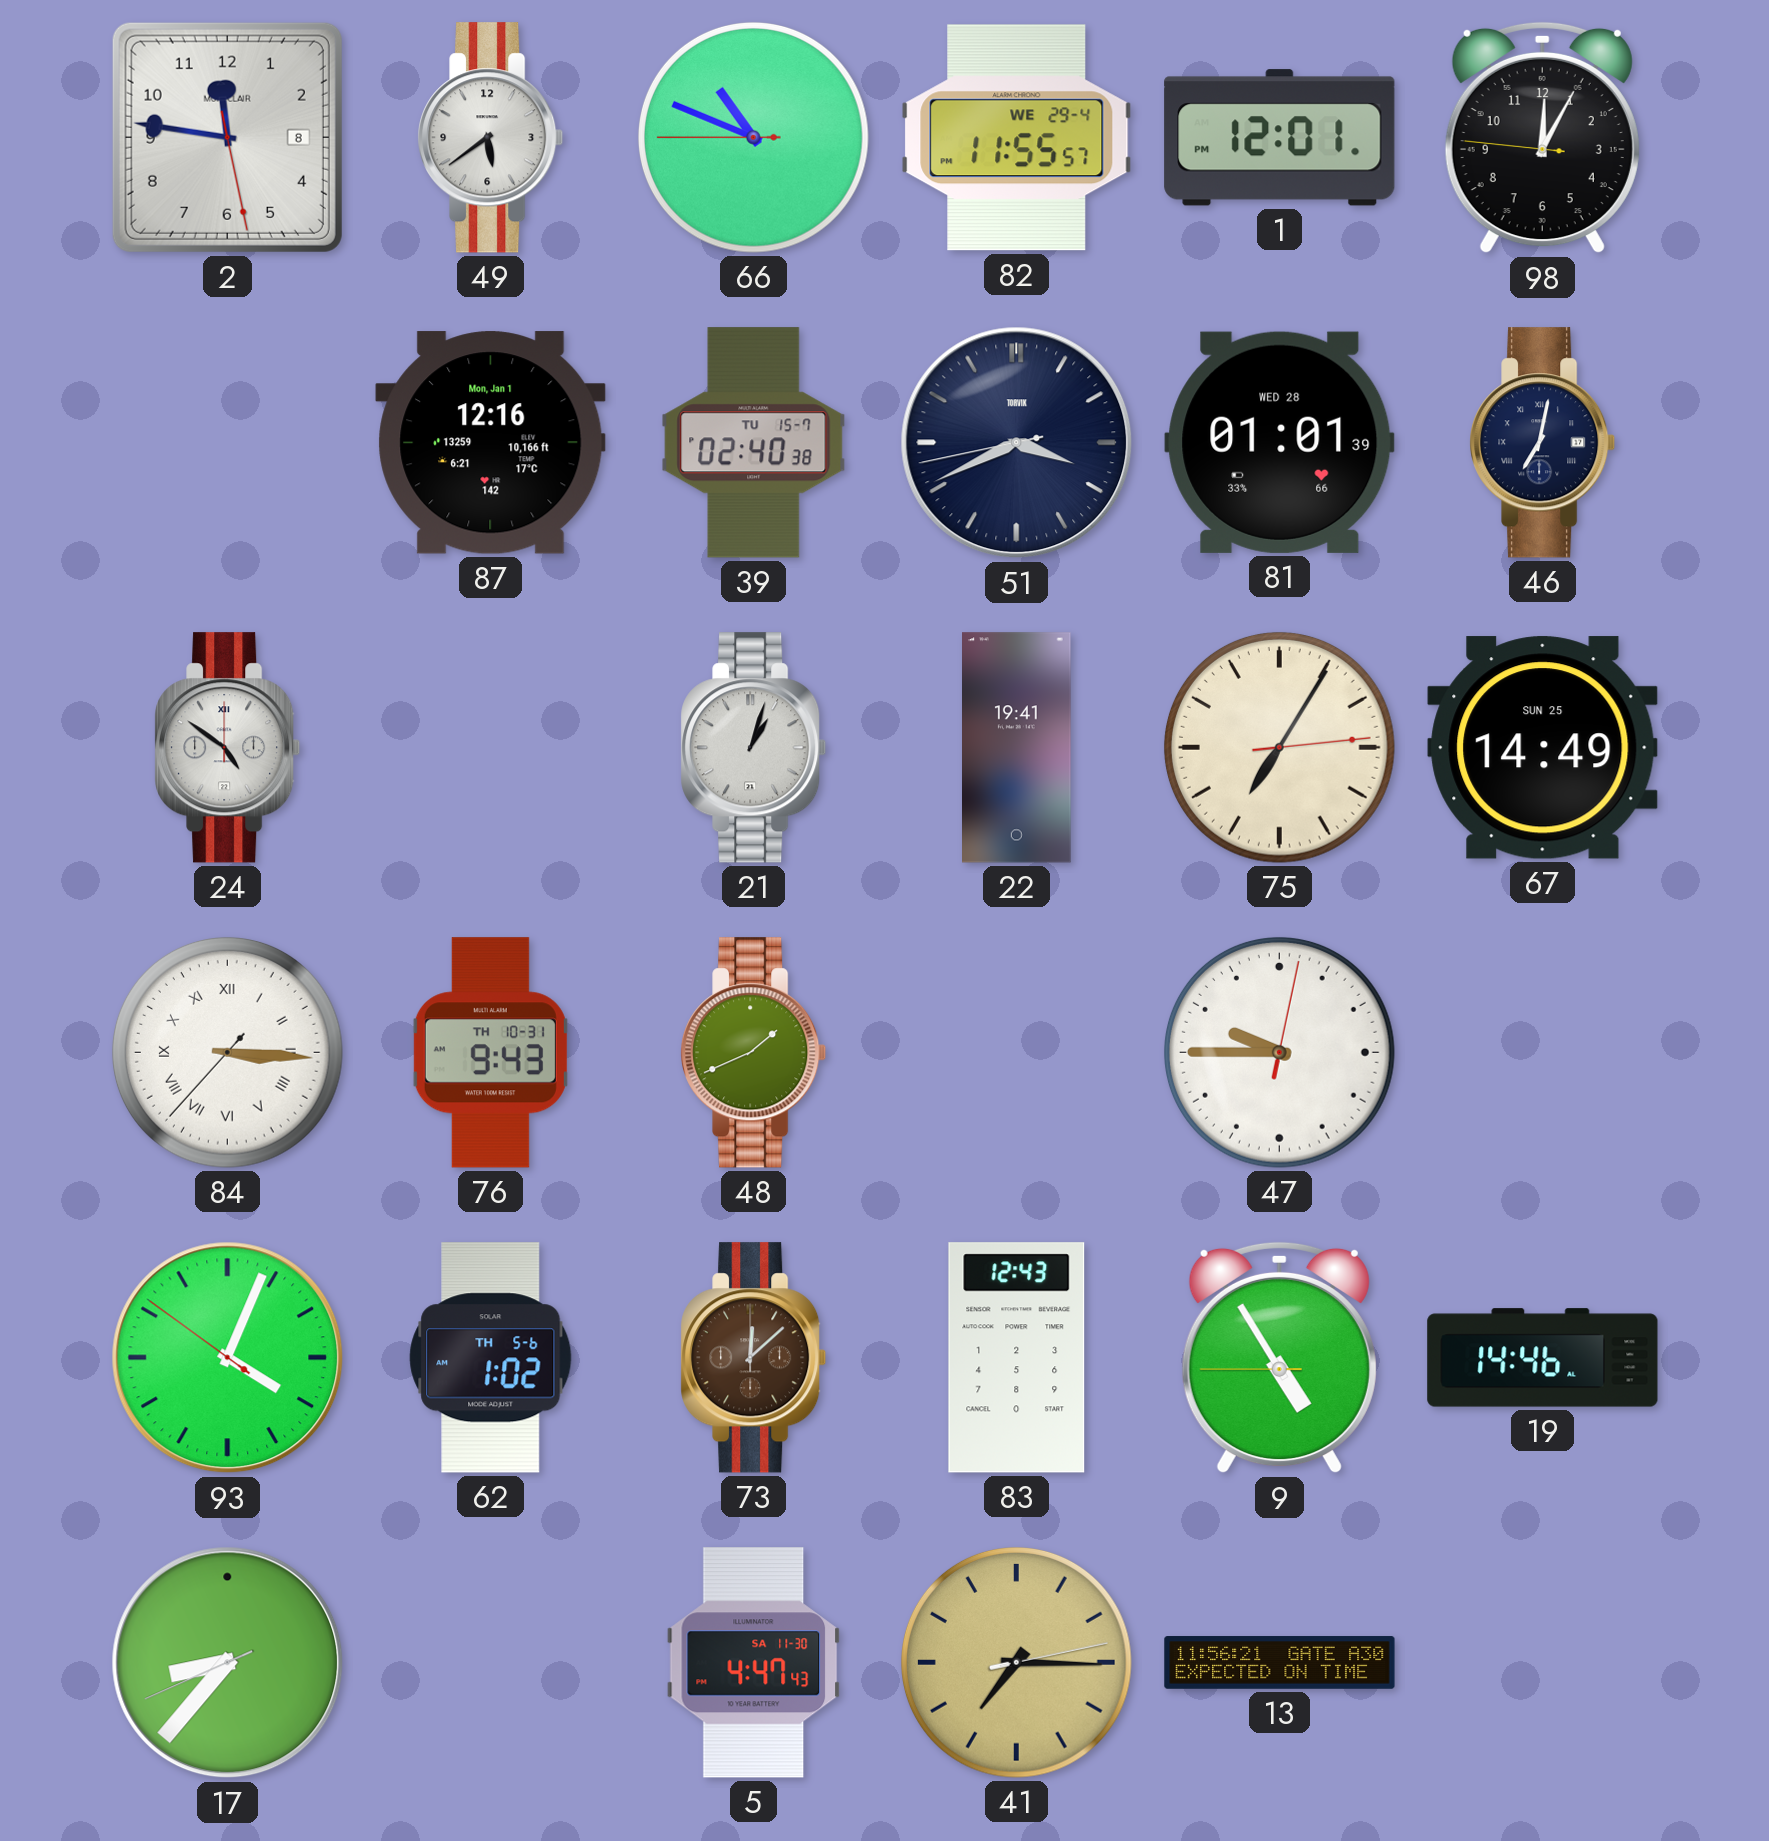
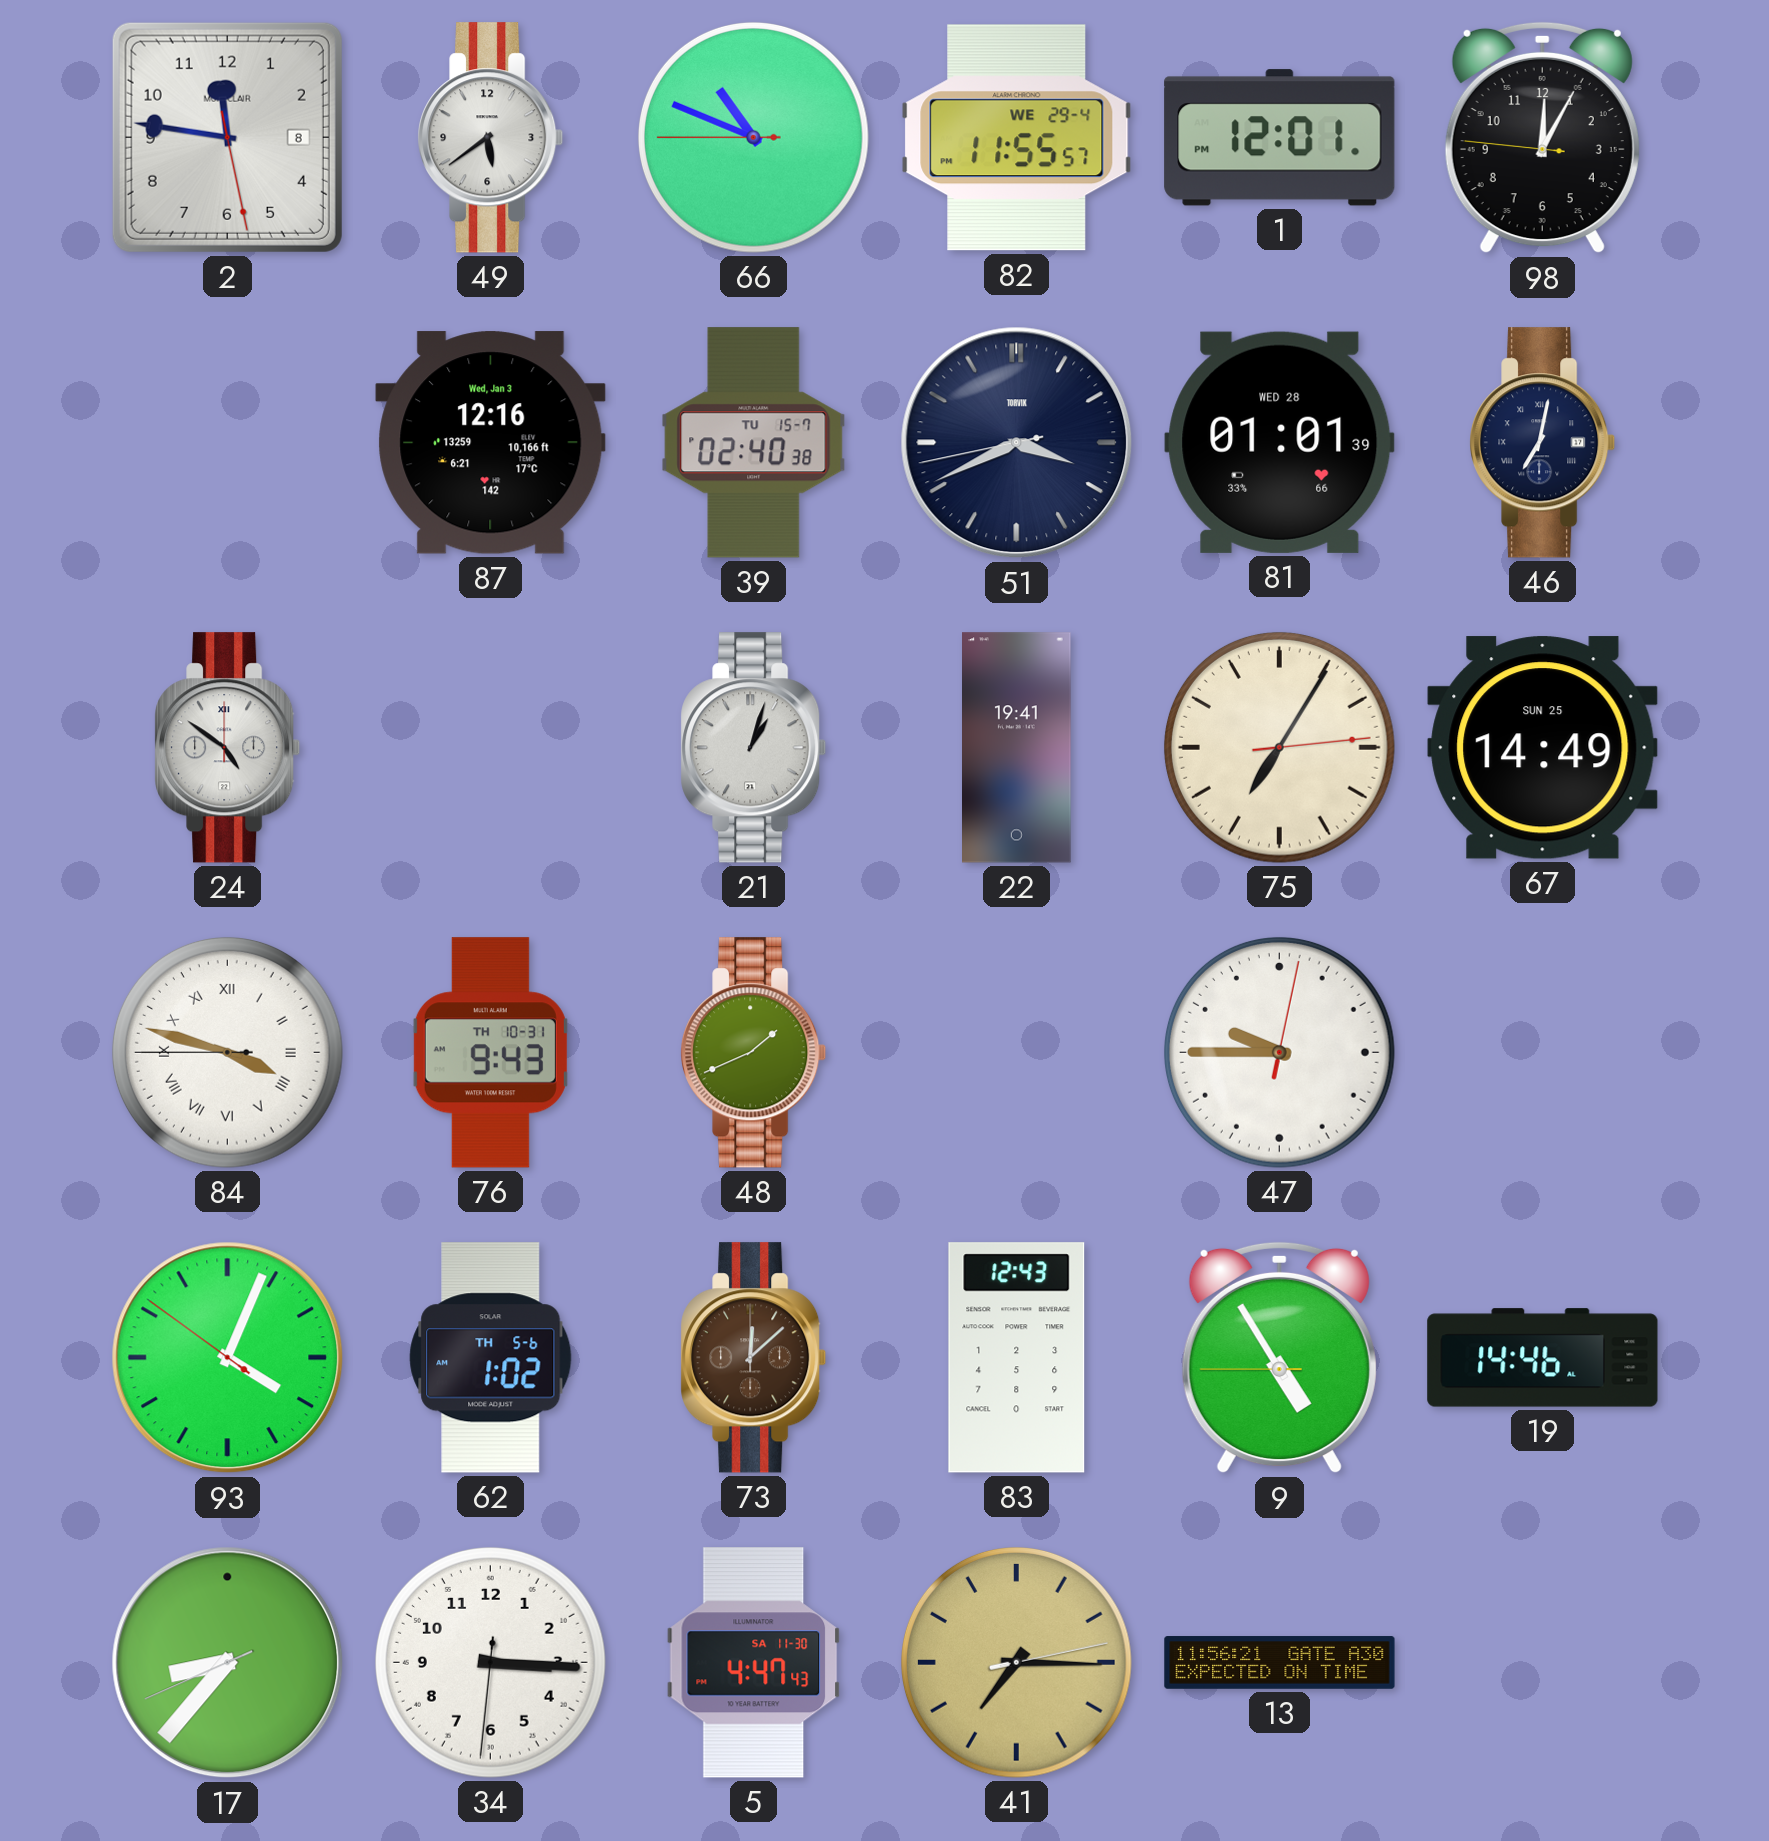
87 date: Mon, Jan 1 -> Wed, Jan 3
84: 3:15 -> 3:47
34: none -> 3:15
